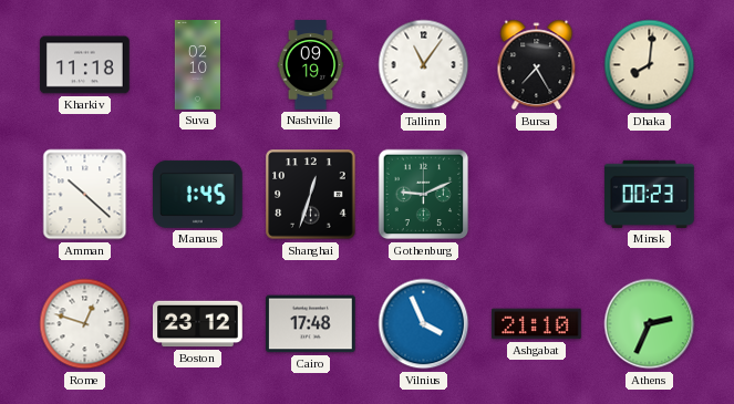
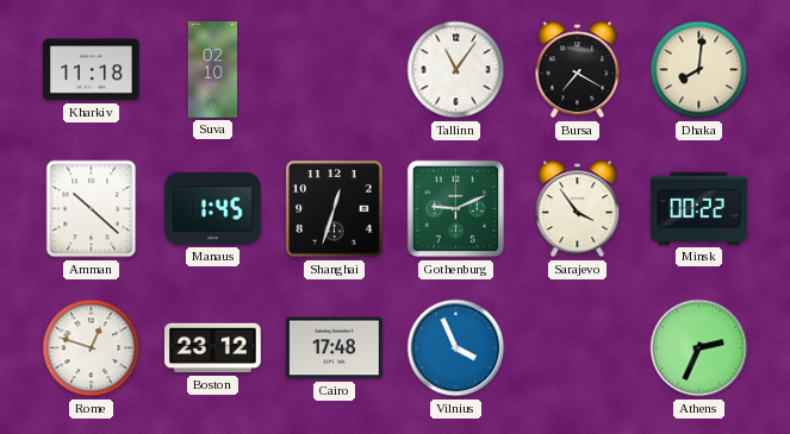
Nashville: 09:19 -> none
Bursa: 7:25 -> 7:20
Sarajevo: none -> 3:54
Minsk: 00:23 -> 00:22
Ashgabat: 21:10 -> none
